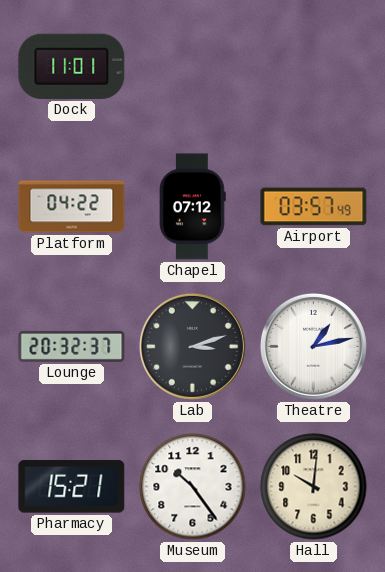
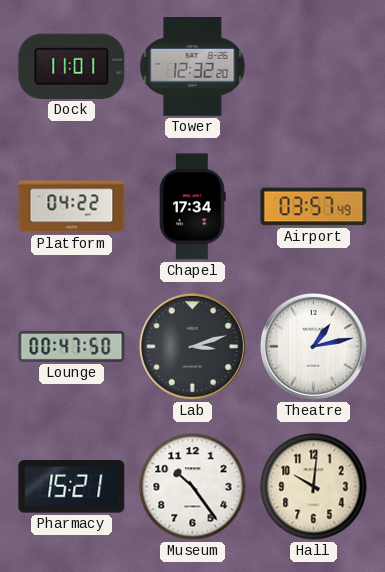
Tower: none -> 12:32
Chapel: 07:12 -> 17:34
Lounge: 20:32 -> 00:47
